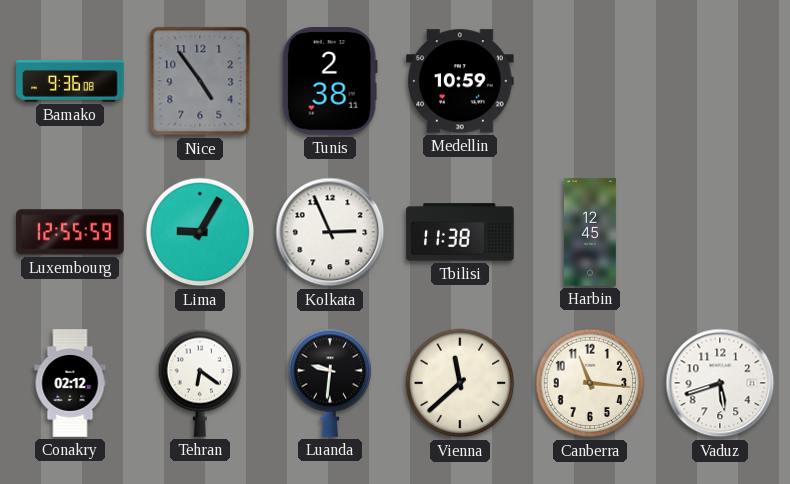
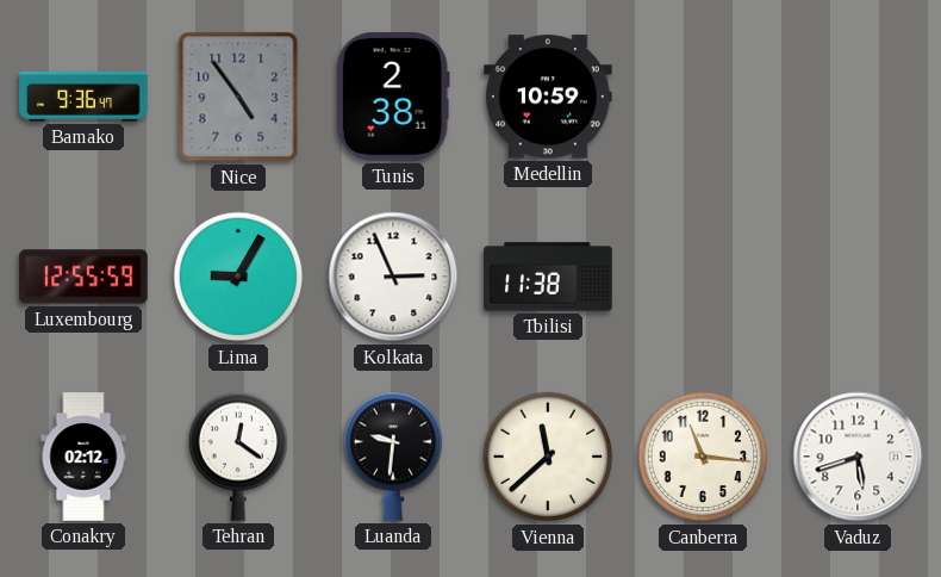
Bamako: 9:36:08 -> 9:36:47
Harbin: 12:45 -> none
Tehran: 6:21 -> 12:21
